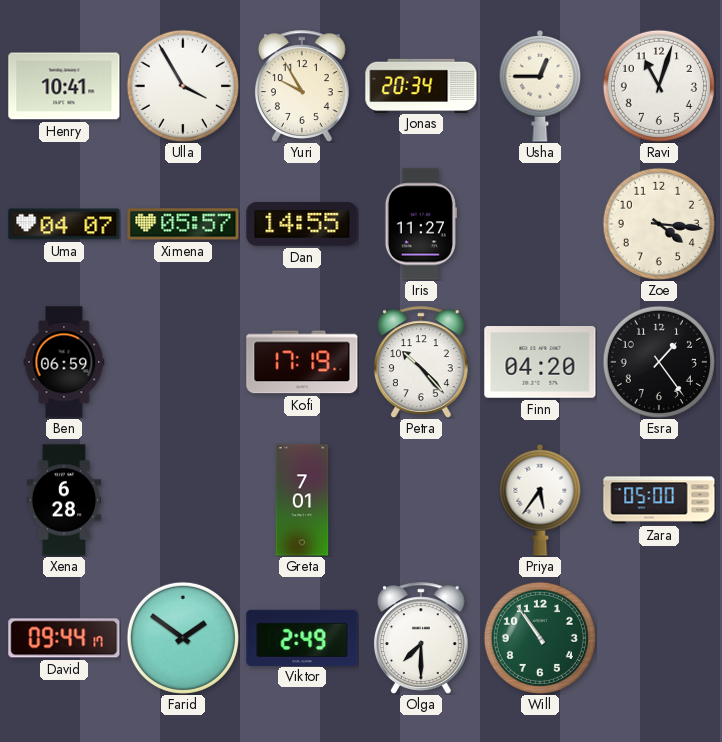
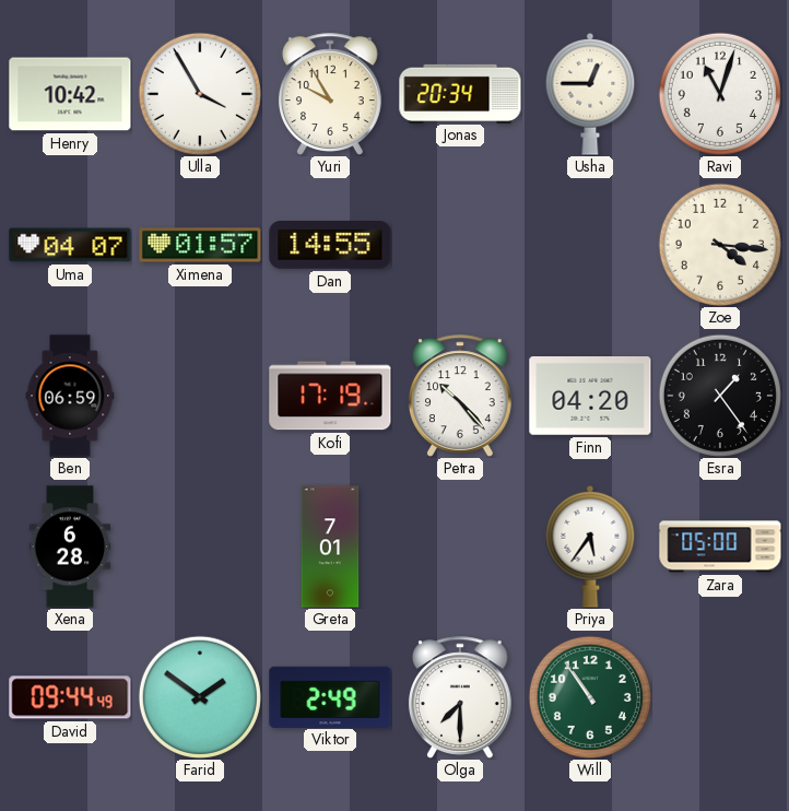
Henry: 10:41 -> 10:42
Ximena: 05:57 -> 01:57
Iris: 11:27 -> none
David: 09:44:17 -> 09:44:49
